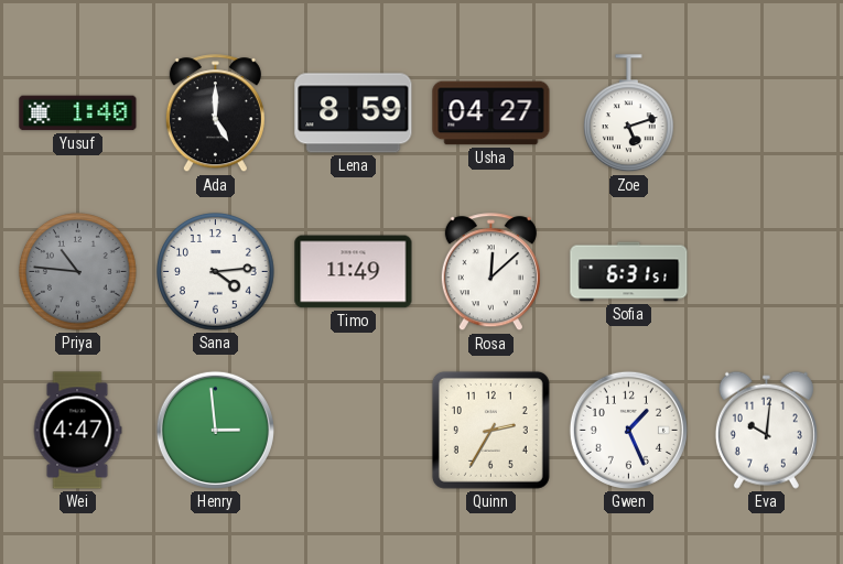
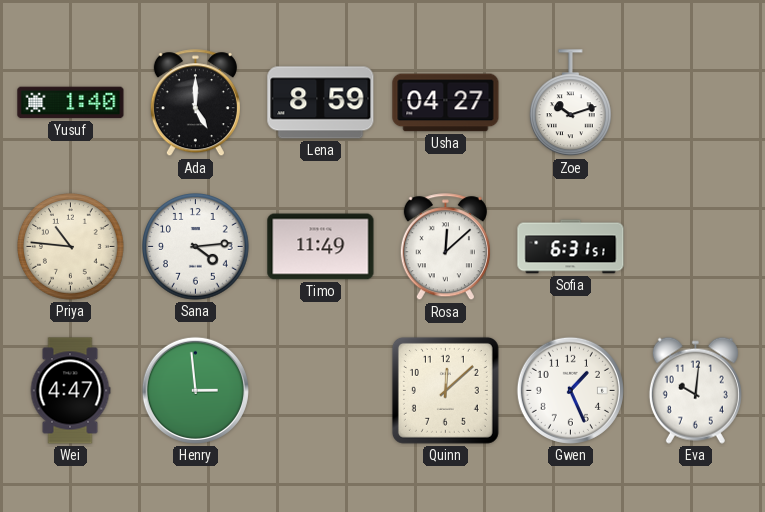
Zoe: 5:12 -> 10:12
Priya dial: grey -> cream
Quinn: 2:35 -> 12:08
